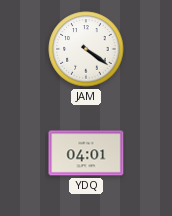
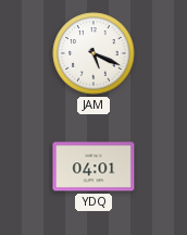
JAM: 4:21 -> 5:19
